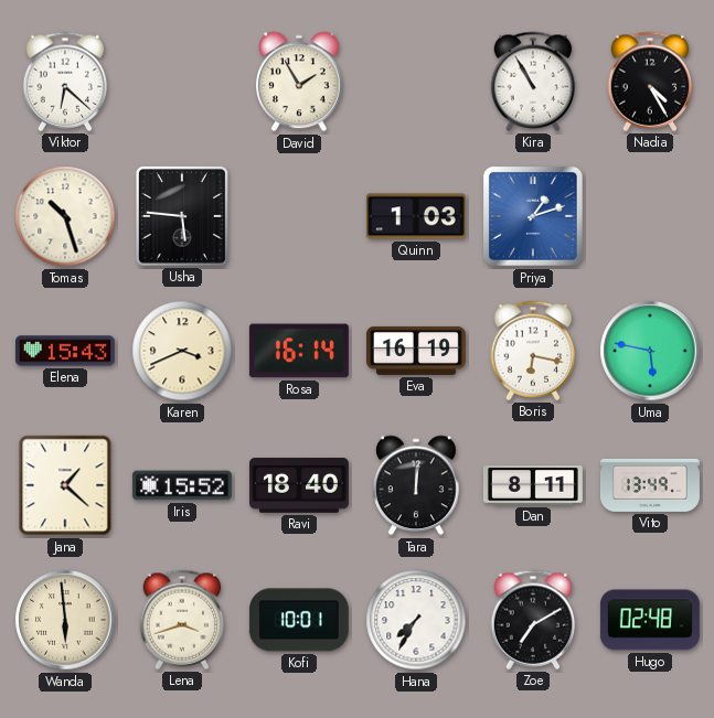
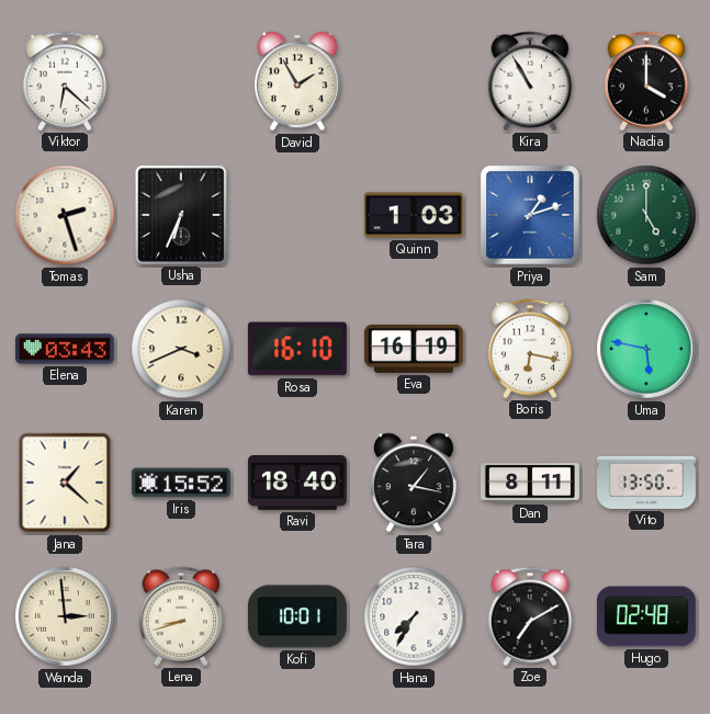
Nadia: 4:25 -> 4:00
Tomas: 10:27 -> 2:27
Usha: 5:46 -> 6:34
Sam: none -> 5:00
Elena: 15:43 -> 03:43
Rosa: 16:14 -> 16:10
Tara: 12:01 -> 1:17
Vito: 13:49 -> 13:50
Wanda: 5:59 -> 2:59
Lena: 3:42 -> 8:42
